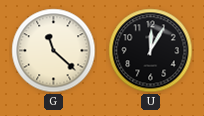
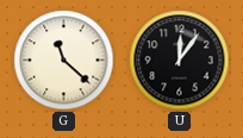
U: 12:05 -> 12:06
